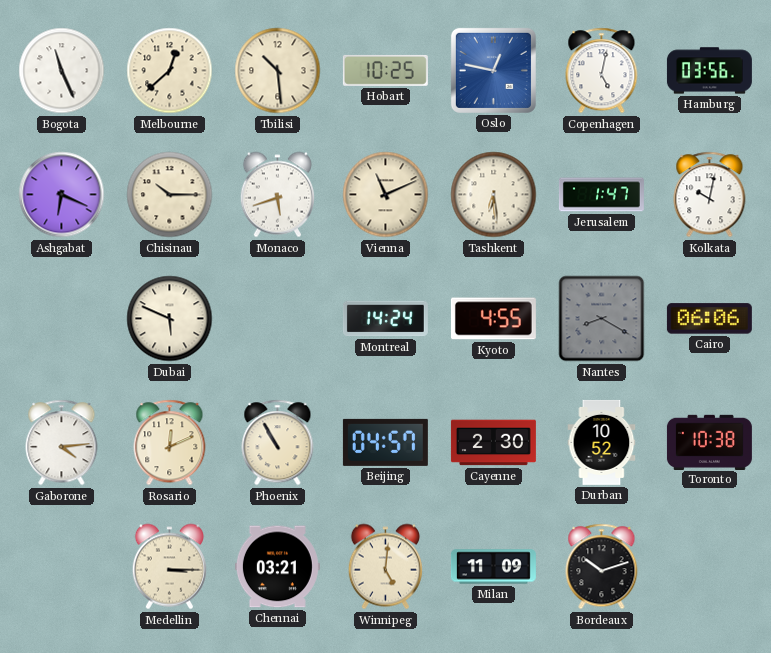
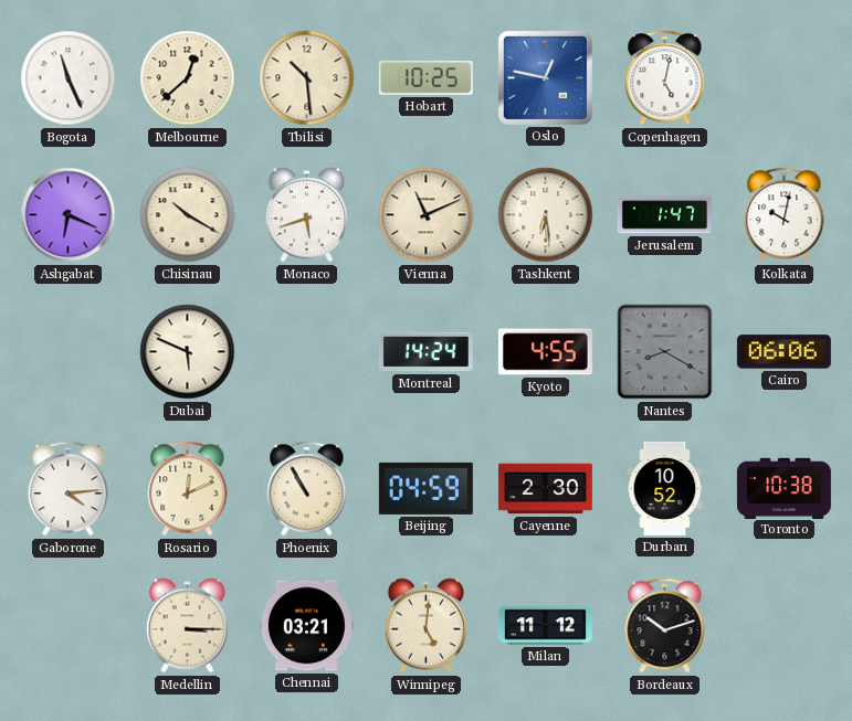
Hamburg: 03:56 -> none
Chisinau: 10:15 -> 10:20
Beijing: 04:57 -> 04:59
Milan: 11:09 -> 11:12
